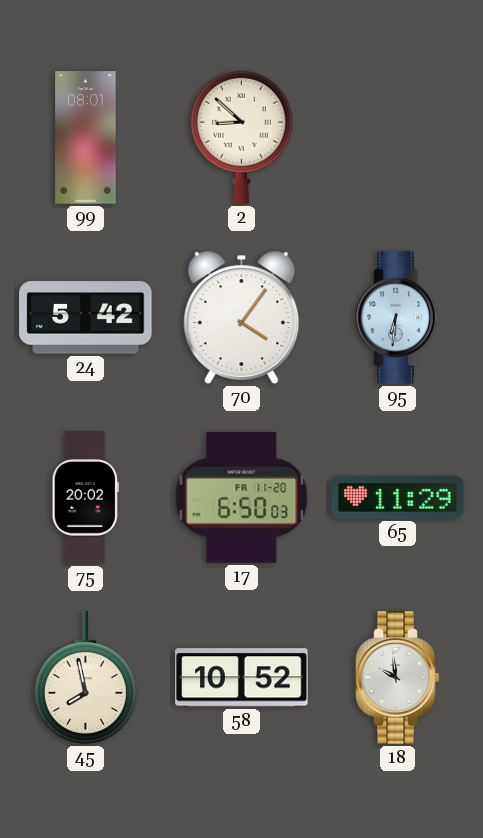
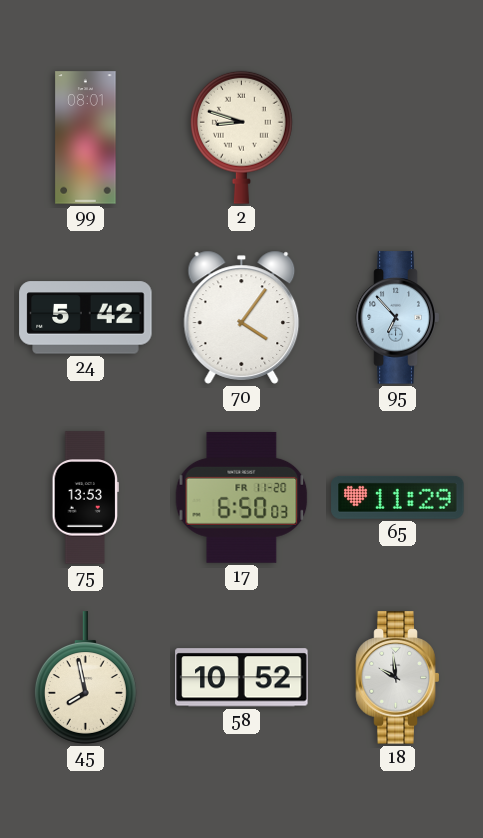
2: 8:52 -> 8:48
95: 6:31 -> 6:53
75: 20:02 -> 13:53
